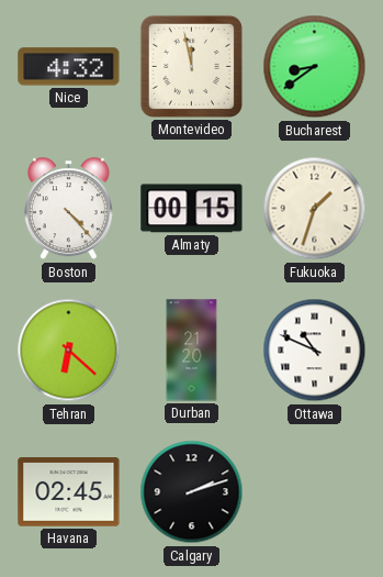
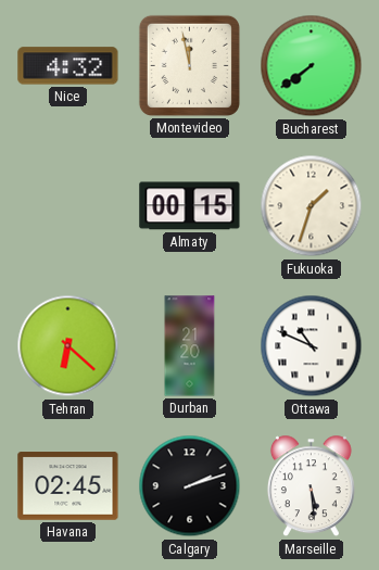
Bucharest: 8:39 -> 7:39
Boston: 4:23 -> none
Marseille: none -> 5:29
